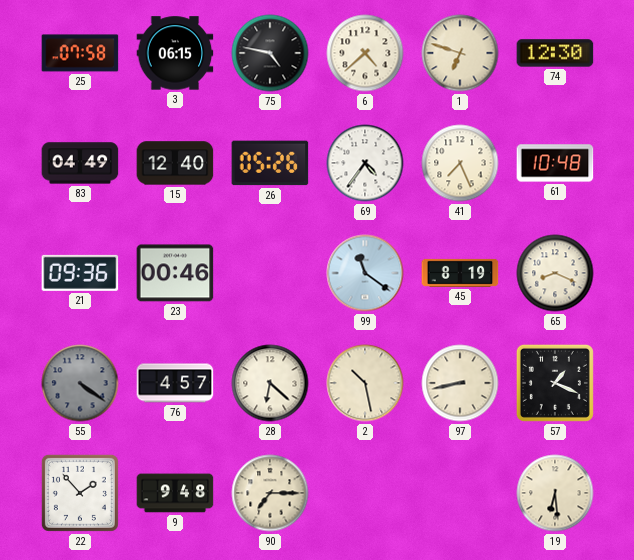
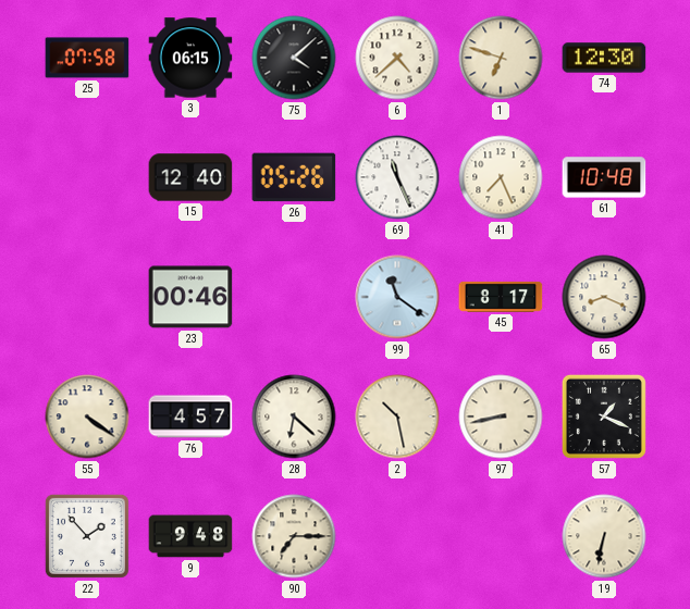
75: 4:47 -> 4:08
83: 04:49 -> none
69: 4:36 -> 11:26
21: 09:36 -> none
45: 8:19 -> 8:17
55 dial: grey -> cream
19: 6:29 -> 6:32
